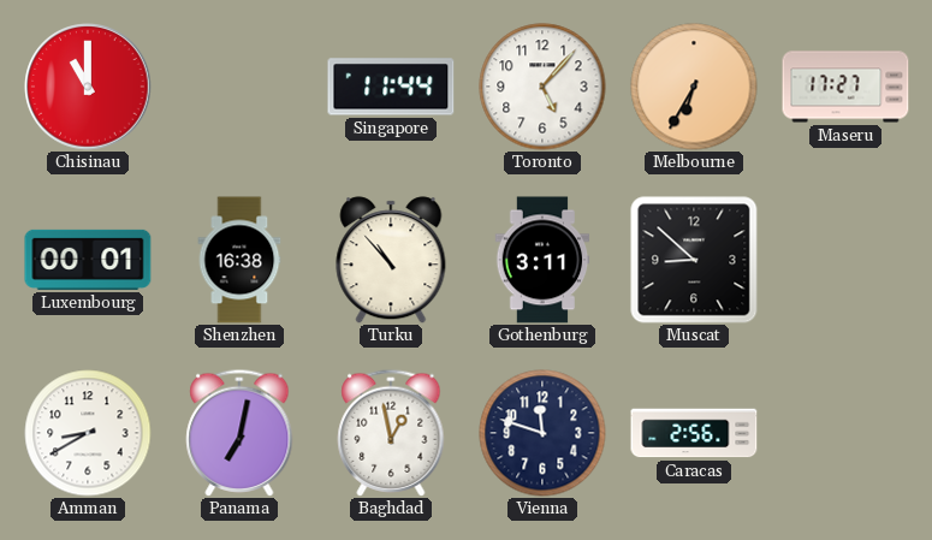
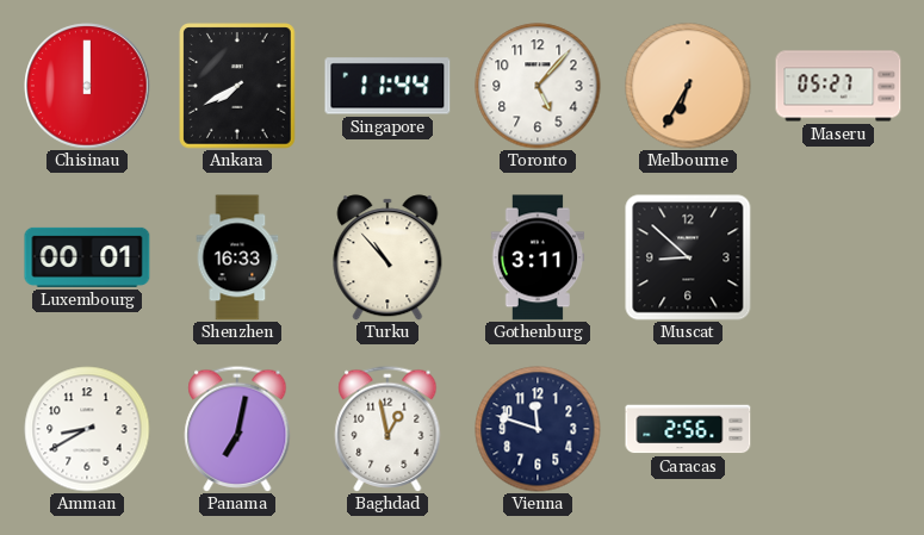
Chisinau: 11:00 -> 12:00
Ankara: none -> 7:40
Maseru: 17:27 -> 05:27
Shenzhen: 16:38 -> 16:33
